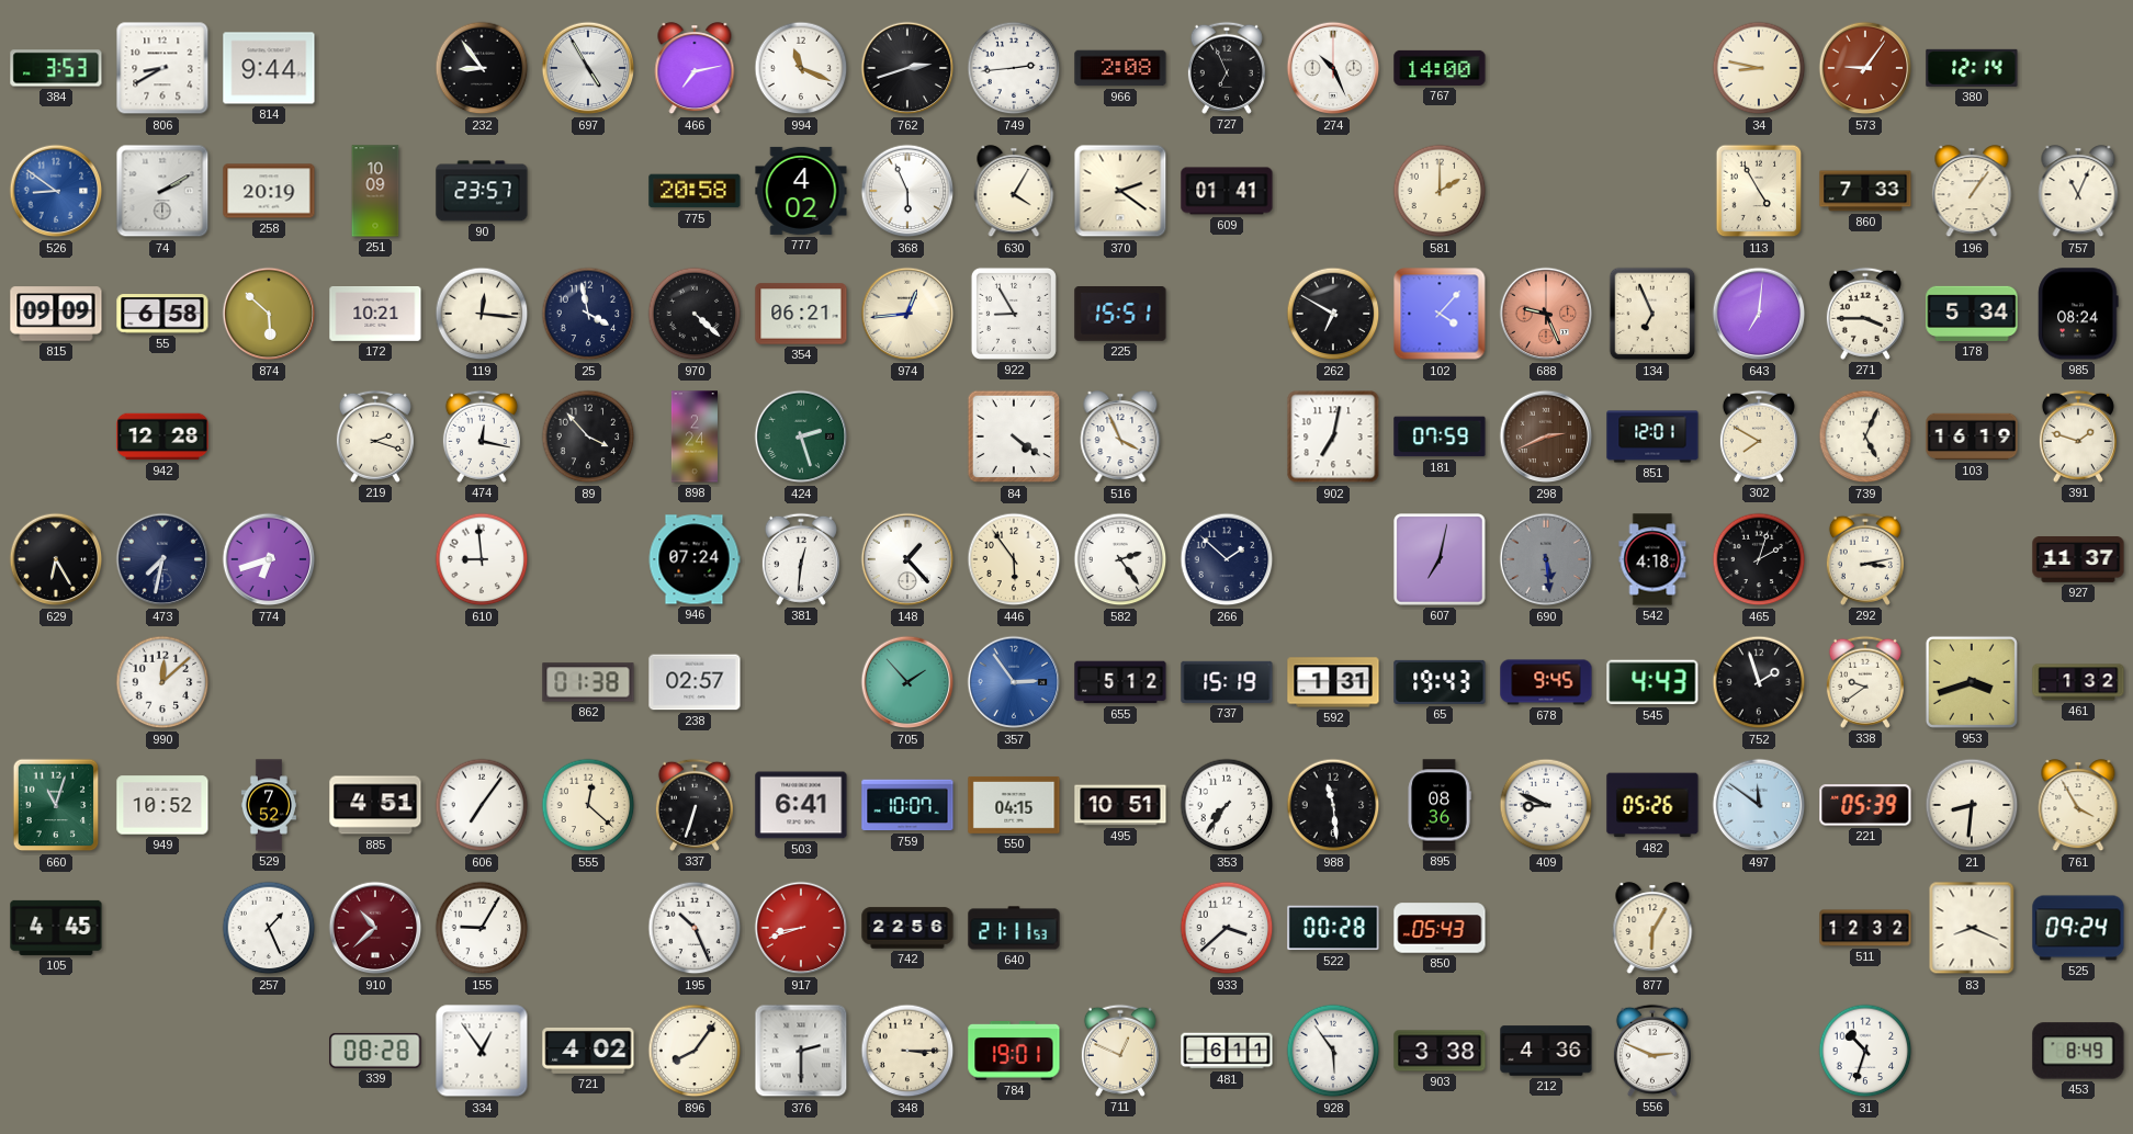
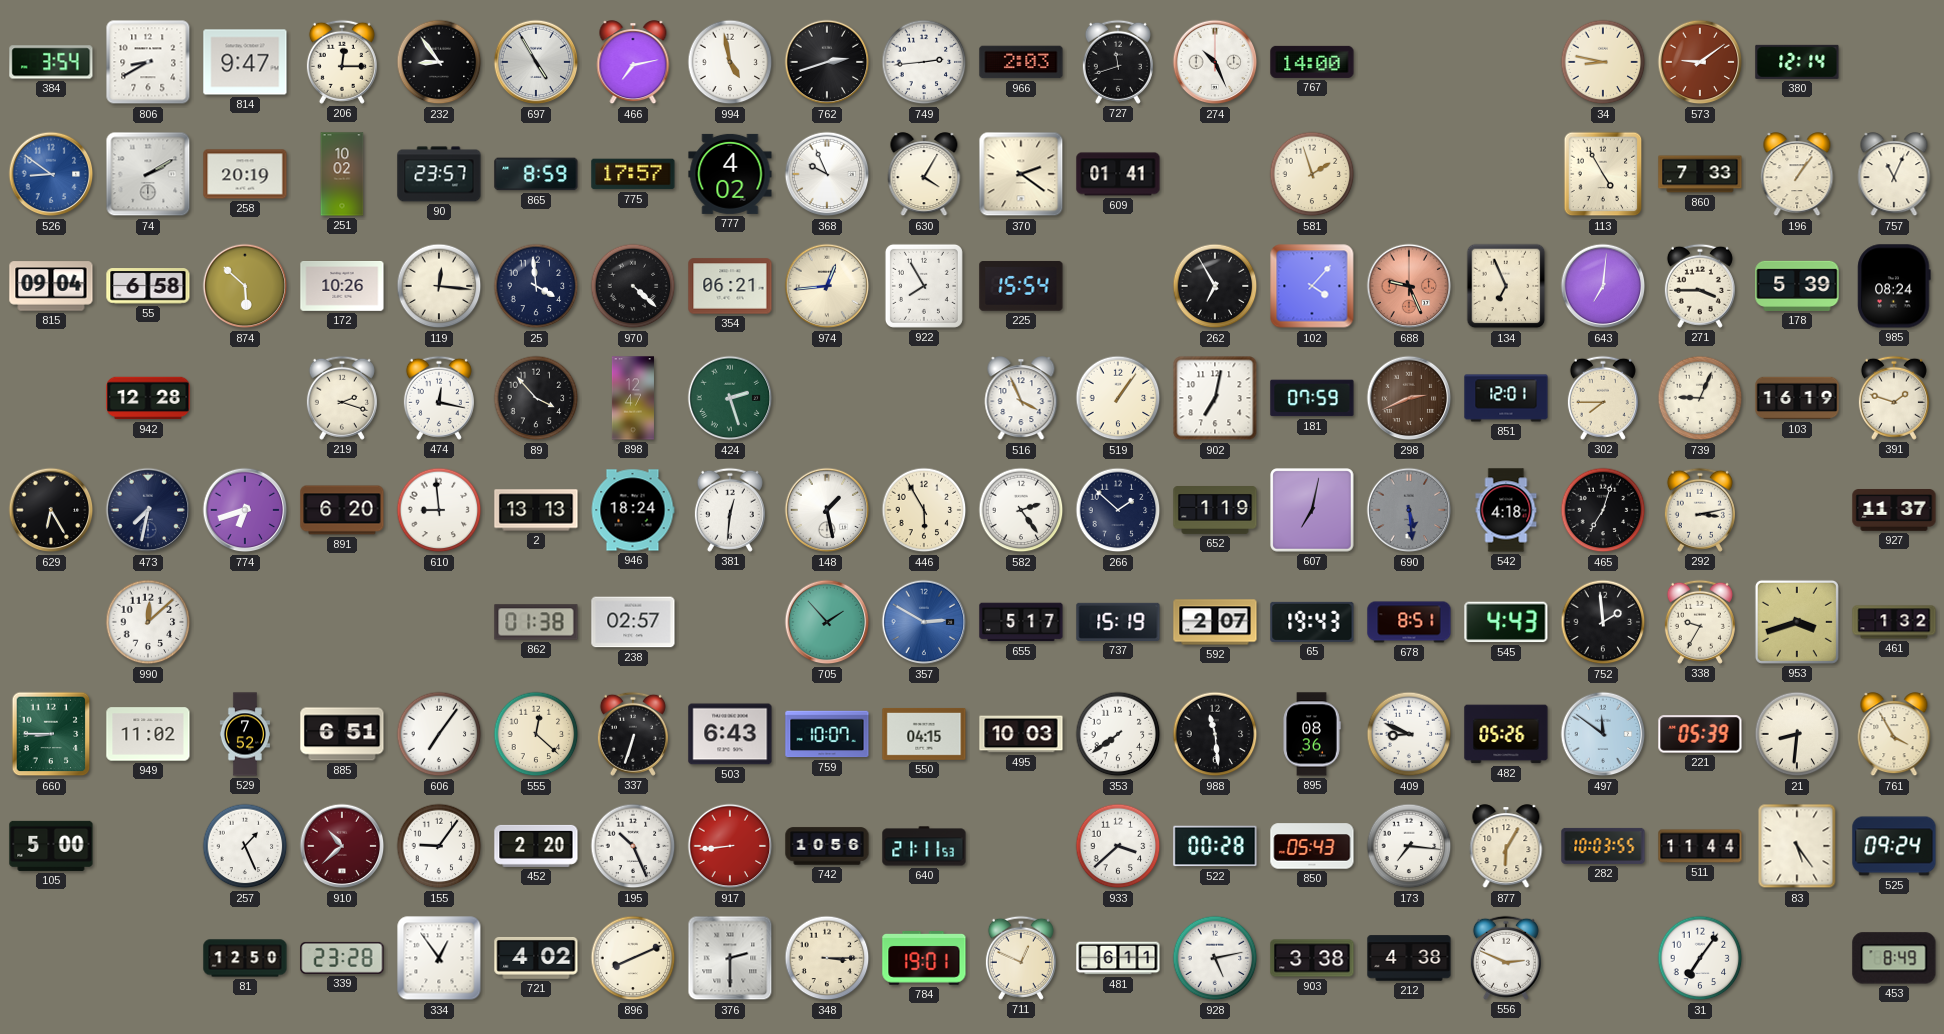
384: 3:53 -> 3:54
814: 9:44 -> 9:47
206: none -> 12:15
994: 11:19 -> 4:58
966: 2:08 -> 2:03
727: 6:56 -> 11:42
573: 9:06 -> 9:09
251: 10:09 -> 10:02
865: none -> 8:59
775: 20:58 -> 17:57
368: 5:56 -> 9:56
581: 2:00 -> 1:57
815: 09:09 -> 09:04
172: 10:21 -> 10:26
25: 3:58 -> 3:59
922: 8:55 -> 7:55
225: 15:51 -> 15:54
262: 6:50 -> 6:55
178: 5:34 -> 5:39
898: 2:24 -> 12:47
84: 4:21 -> none
519: none -> 1:06
302: 7:50 -> 7:45
739: 5:04 -> 9:04
891: none -> 6:20
2: none -> 13:13
946: 07:24 -> 18:24
148: 1:23 -> 1:28
446: 5:54 -> 5:55
652: none -> 1:19
465: 2:03 -> 7:03
357: 2:54 -> 2:50
655: 5:12 -> 5:17
592: 1:31 -> 2:07
678: 9:45 -> 8:51
752: 1:57 -> 1:59
338: 9:39 -> 9:35
660: 11:03 -> 8:45
949: 10:52 -> 11:02
885: 4:51 -> 6:51
503: 6:41 -> 6:43
495: 10:51 -> 10:03
353: 7:36 -> 7:39
105: 4:45 -> 5:00
155: 9:05 -> 9:06
452: none -> 2:20
917: 8:42 -> 8:44
742: 22:56 -> 10:56
173: none -> 7:16
282: none -> 10:03
511: 12:32 -> 11:44
83: 8:19 -> 5:24
81: none -> 12:50
339: 08:28 -> 23:28
896: 8:06 -> 8:11
928: 5:54 -> 5:13
212: 4:36 -> 4:38
31: 10:33 -> 7:06
